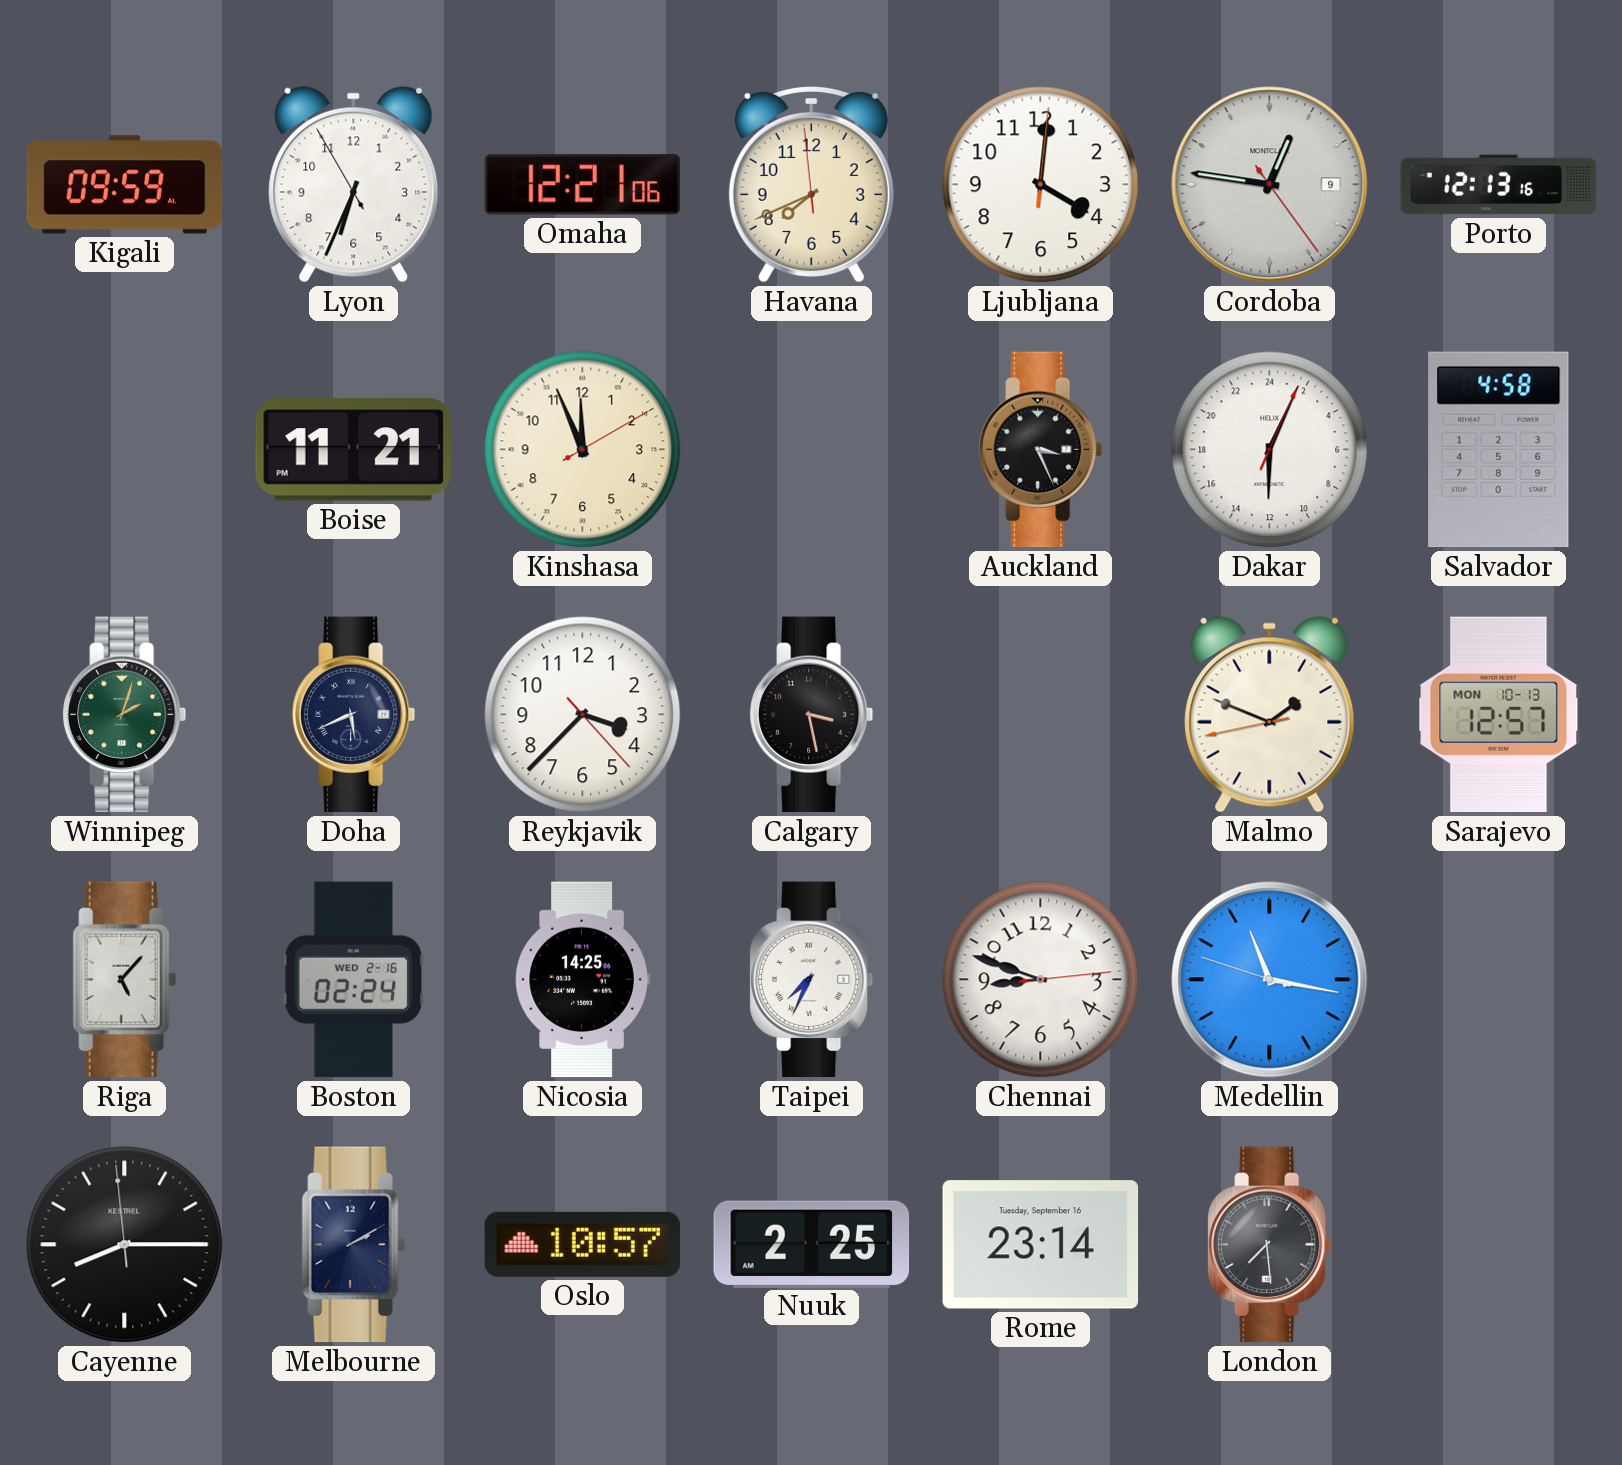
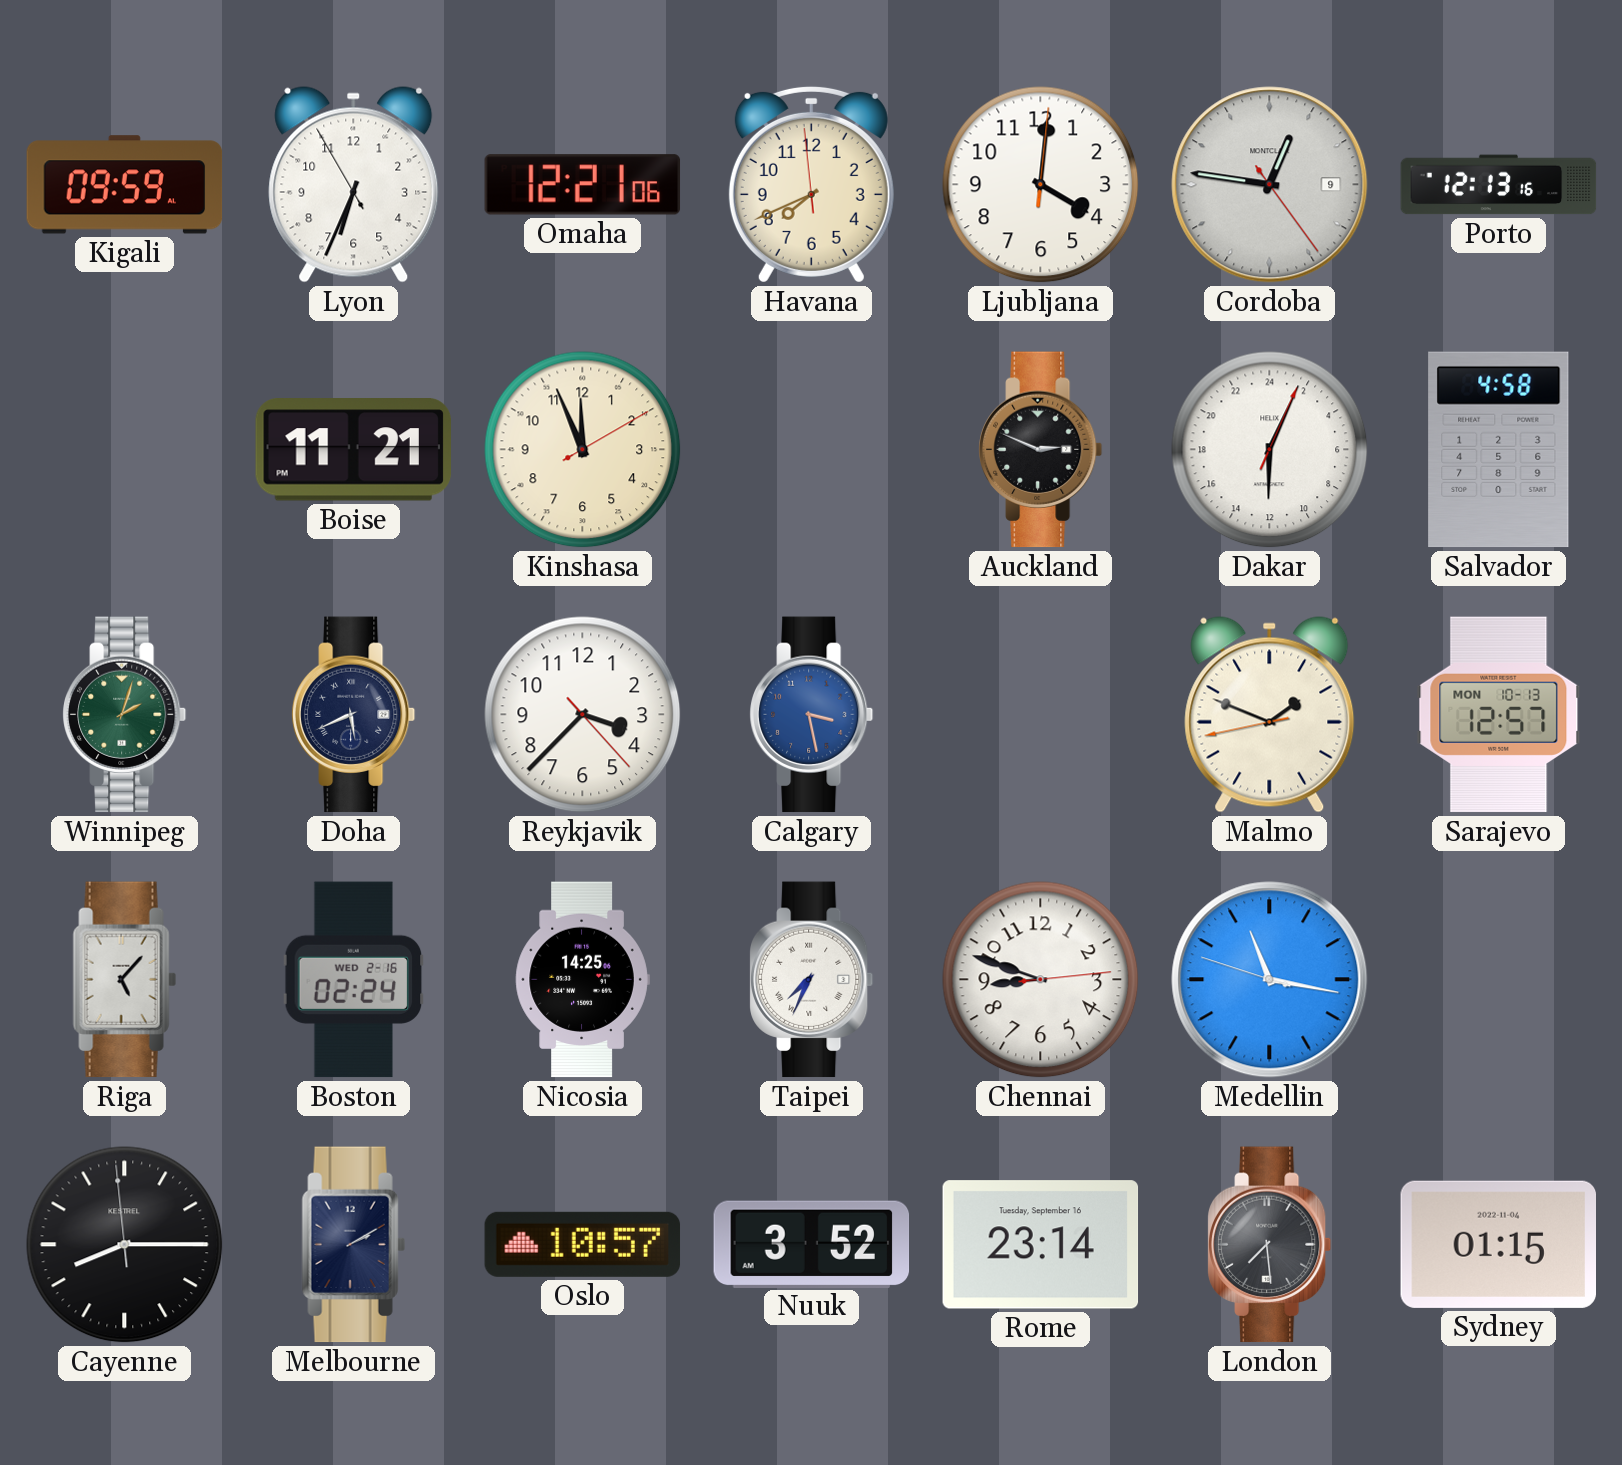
Auckland: 3:26 -> 2:49
Calgary dial: black -> blue
Nuuk: 2:25 -> 3:52
Sydney: none -> 01:15
